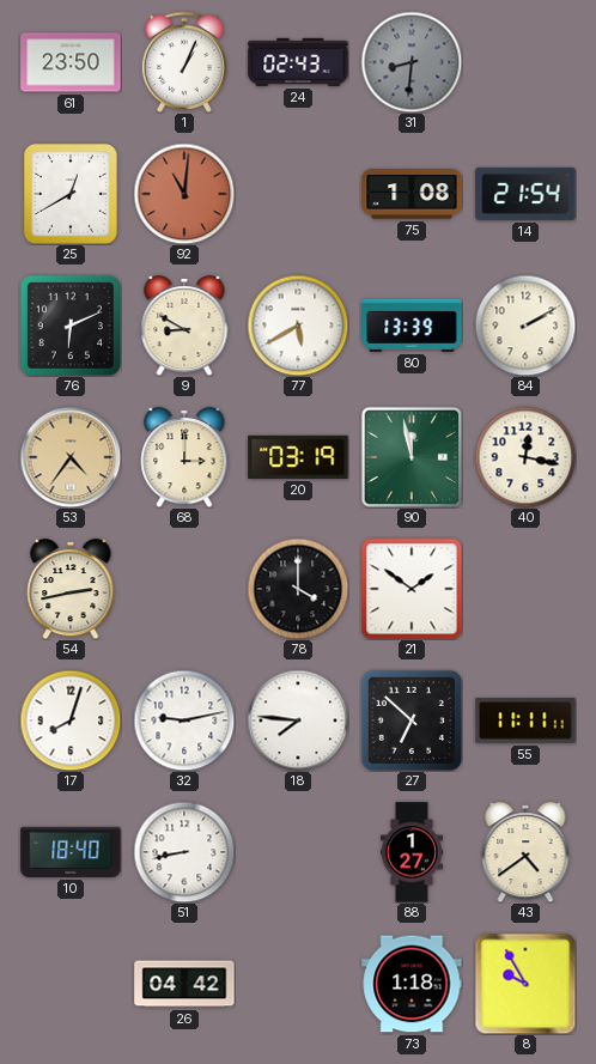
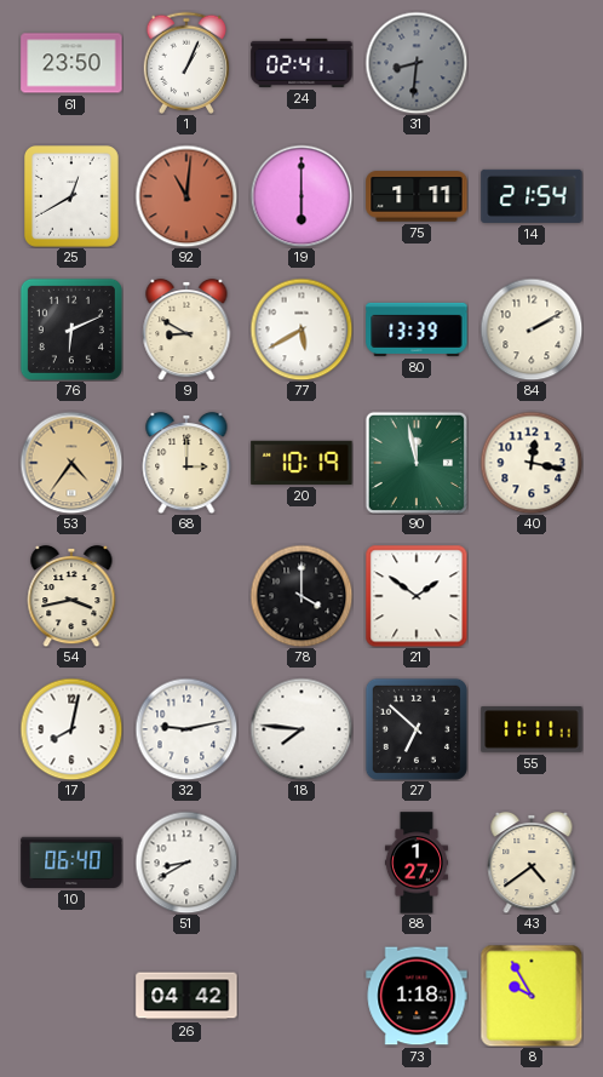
24: 02:43 -> 02:41
19: none -> 6:00
75: 1:08 -> 1:11
20: 03:19 -> 10:19
54: 2:43 -> 3:43
17: 8:03 -> 8:02
10: 18:40 -> 06:40
51: 8:43 -> 8:40
